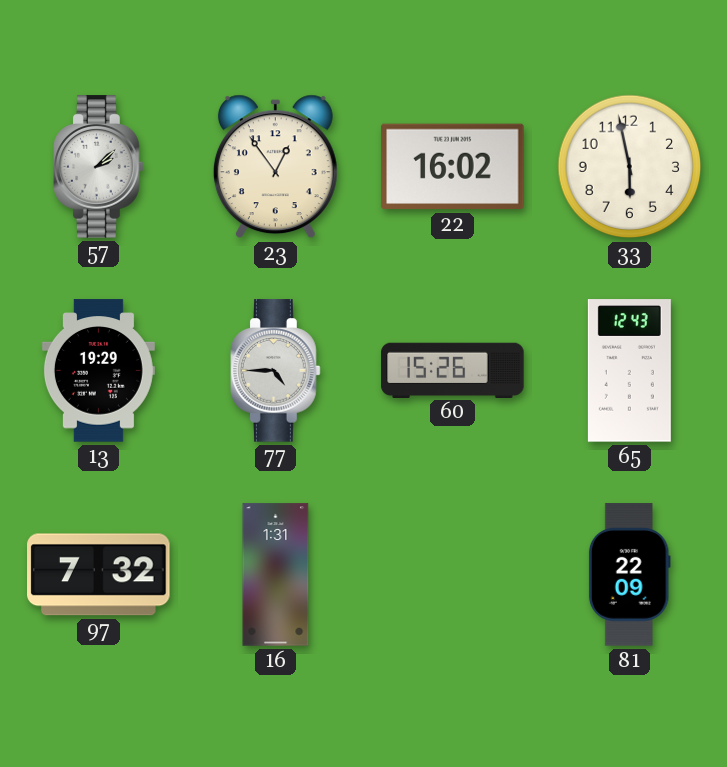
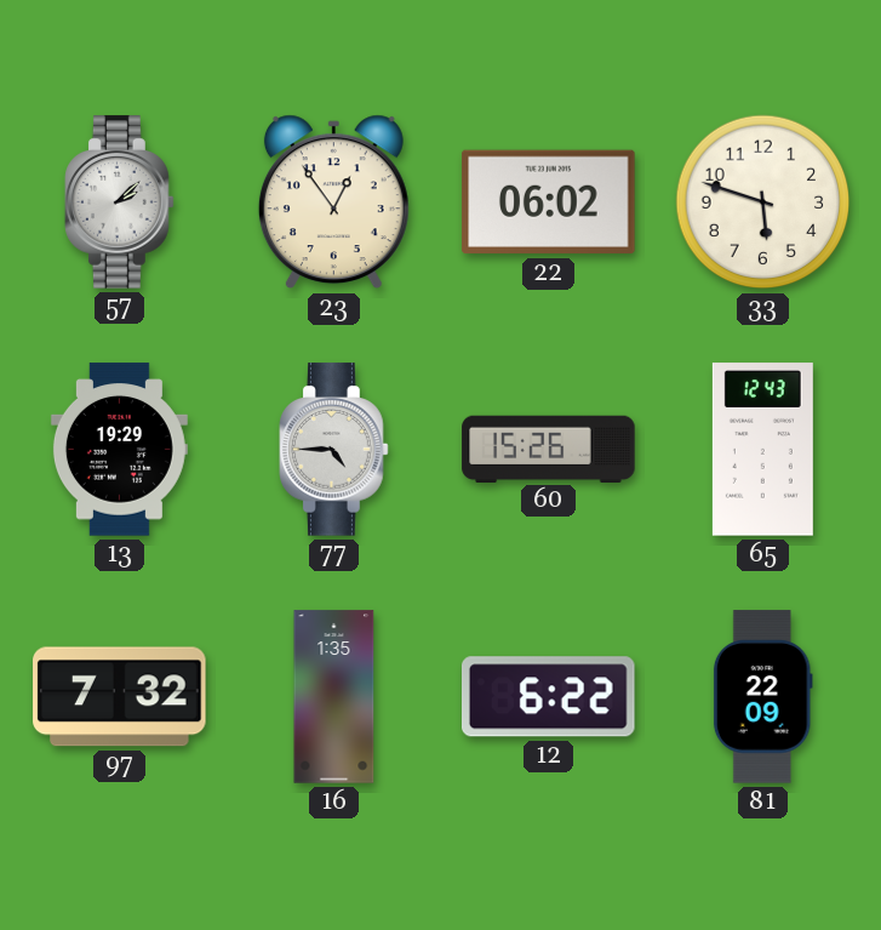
22: 16:02 -> 06:02
33: 5:58 -> 5:48
16: 1:31 -> 1:35
12: none -> 6:22
